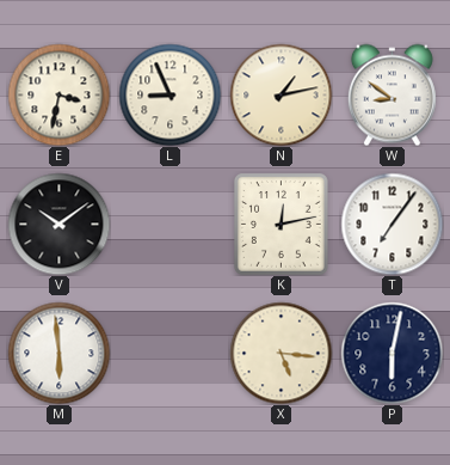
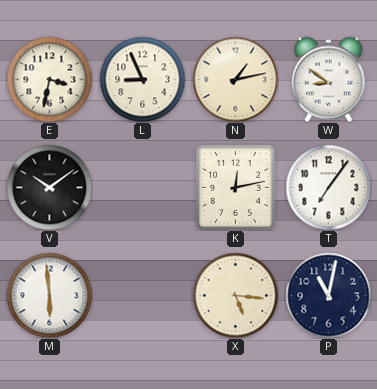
P: 6:02 -> 11:02
